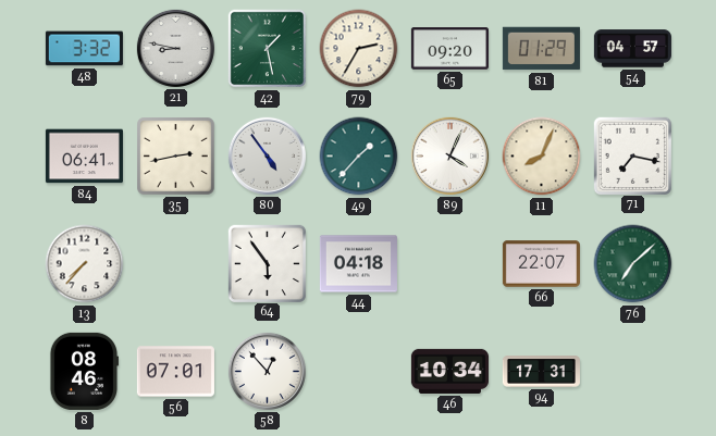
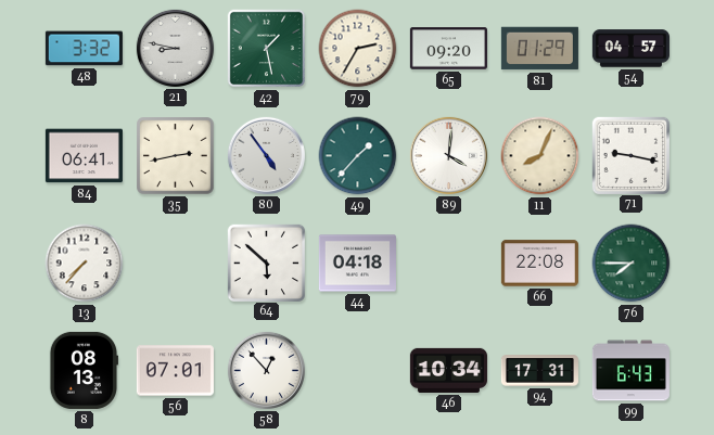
89: 4:04 -> 4:01
71: 7:17 -> 9:17
64: 5:54 -> 5:52
66: 22:07 -> 22:08
76: 7:08 -> 7:45
8: 08:46 -> 08:13
99: none -> 6:43
